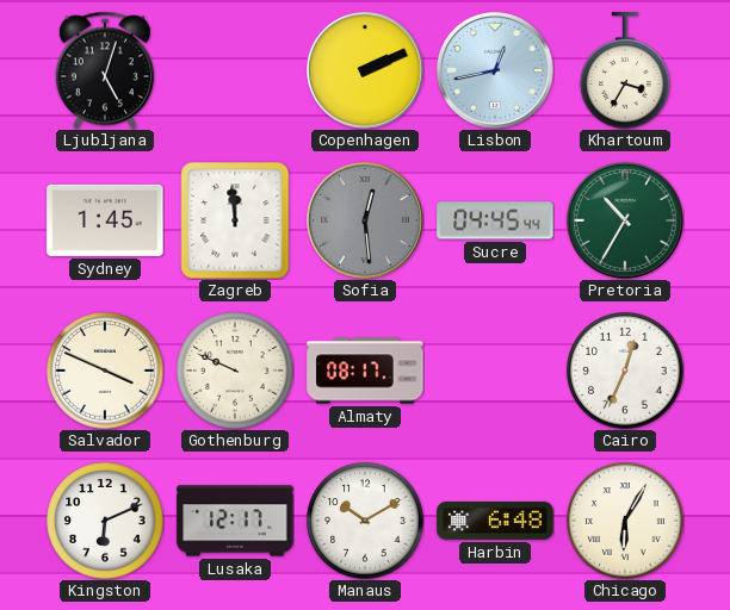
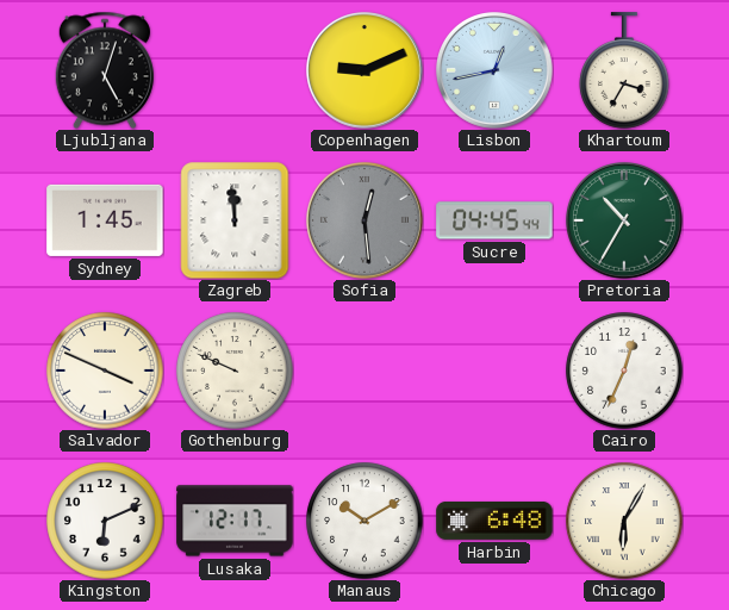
Copenhagen: 2:11 -> 9:11
Almaty: 08:17 -> none
